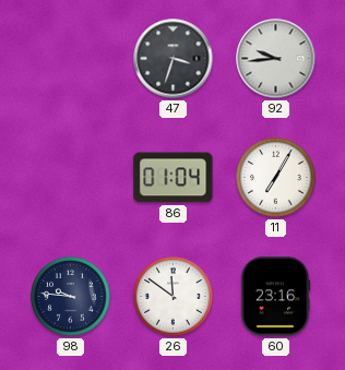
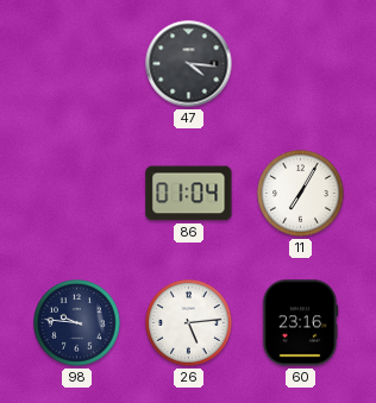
47: 3:33 -> 4:16
92: 9:44 -> none
26: 11:51 -> 5:14
